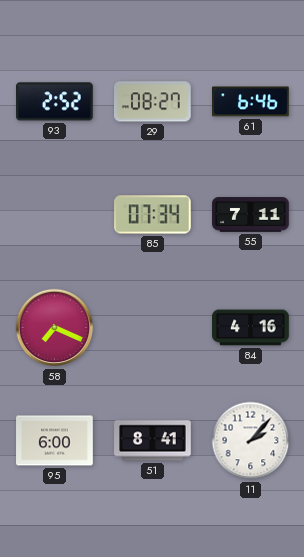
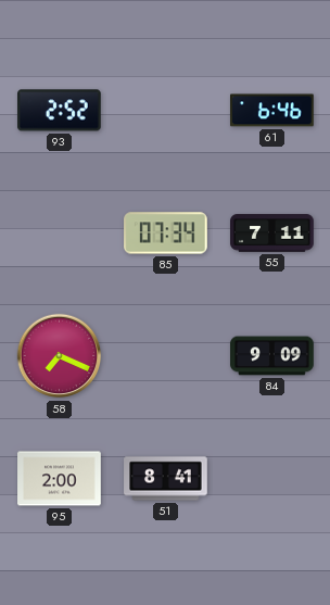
29: 08:27 -> none
84: 4:16 -> 9:09
95: 6:00 -> 2:00
11: 2:07 -> none
